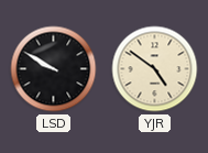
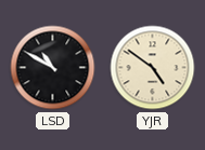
LSD: 9:50 -> 10:50
